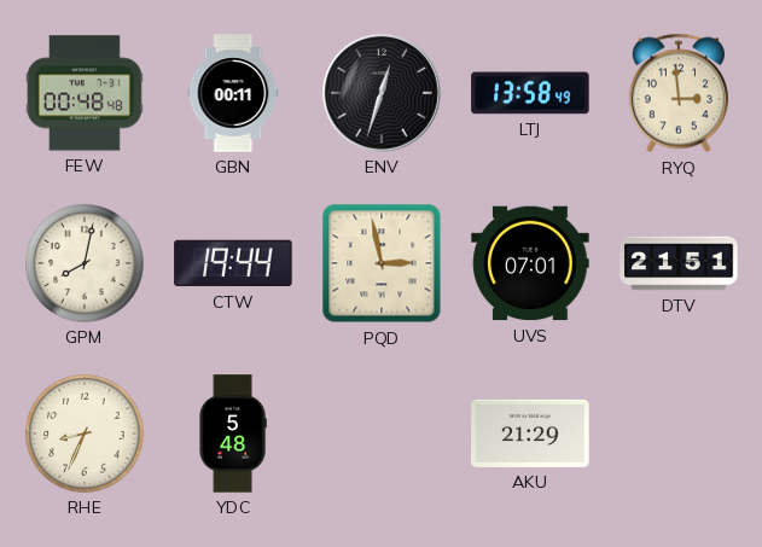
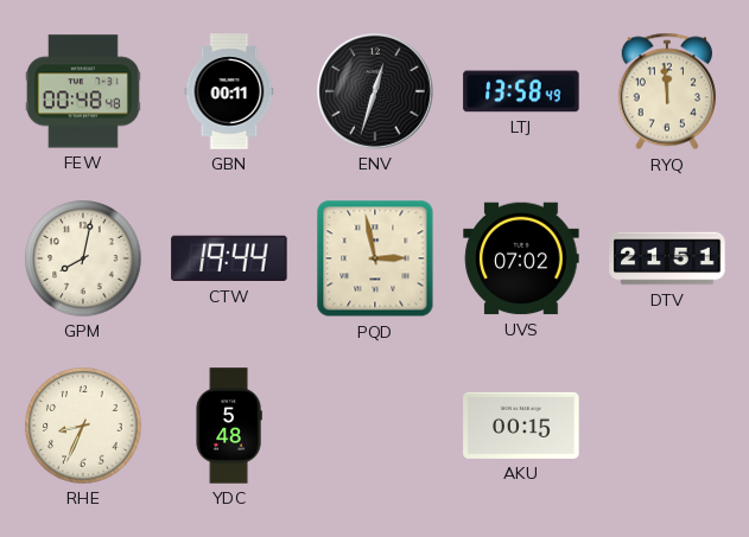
RYQ: 2:59 -> 11:59
UVS: 07:01 -> 07:02
AKU: 21:29 -> 00:15
